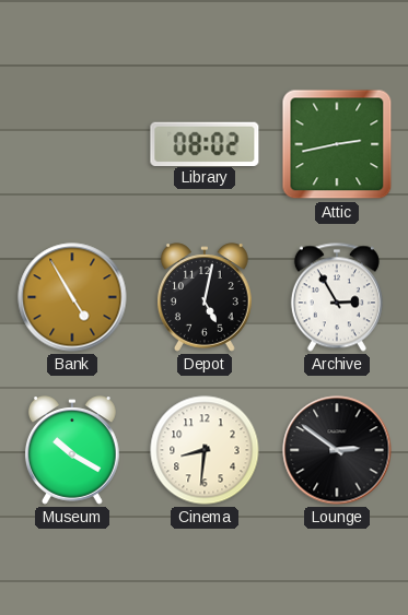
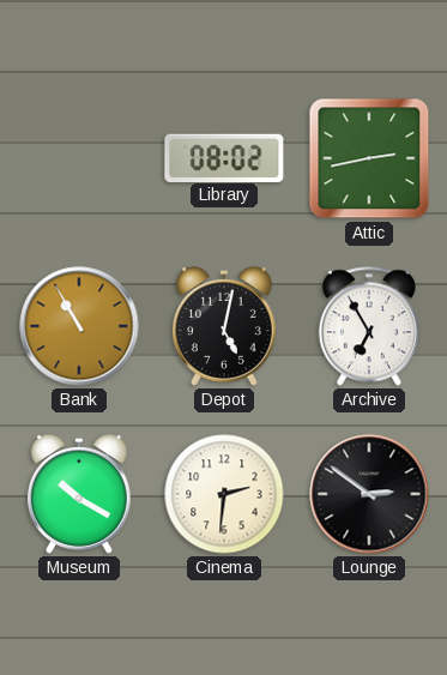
Bank: 4:55 -> 10:55
Archive: 2:55 -> 6:55
Cinema: 8:31 -> 2:31
